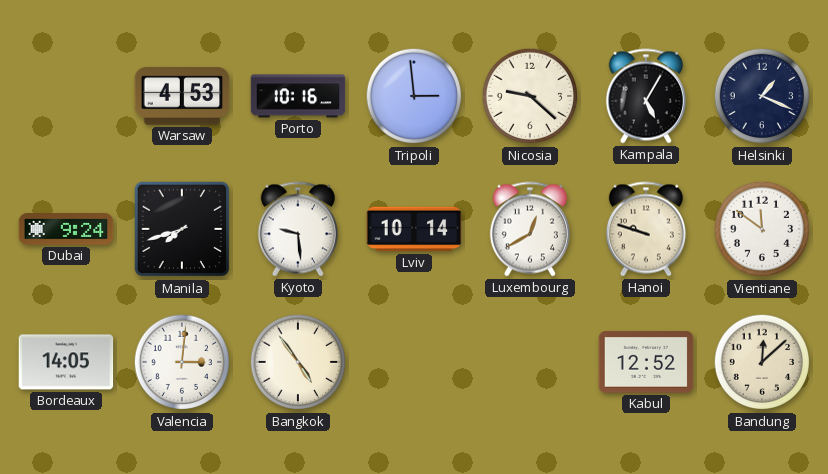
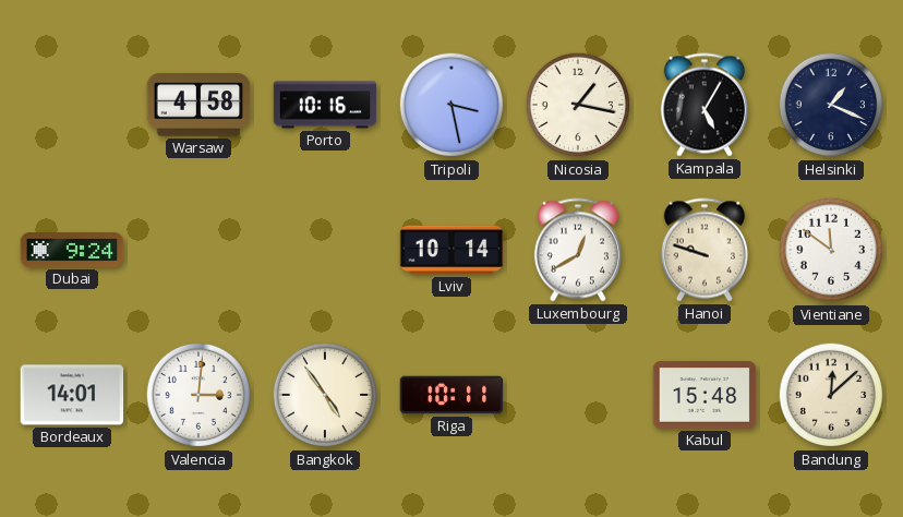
Warsaw: 4:53 -> 4:58
Tripoli: 2:59 -> 3:28
Nicosia: 9:22 -> 1:17
Manila: 7:42 -> none
Kyoto: 9:29 -> none
Bordeaux: 14:05 -> 14:01
Riga: none -> 10:11
Kabul: 12:52 -> 15:48
